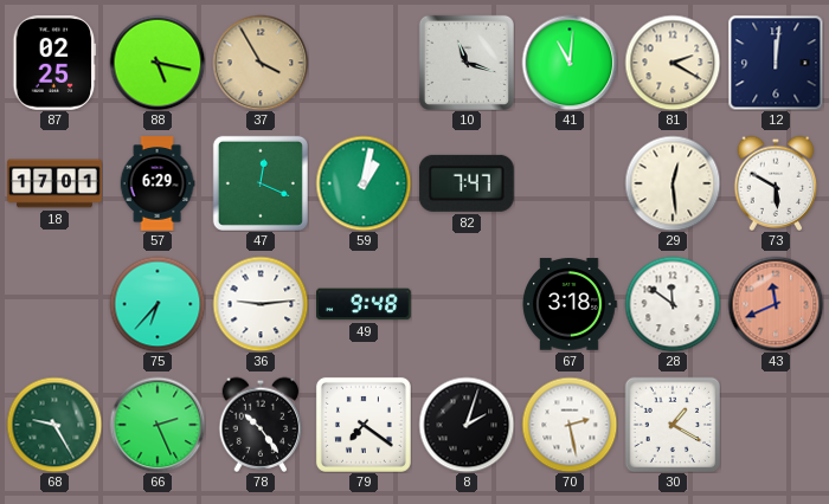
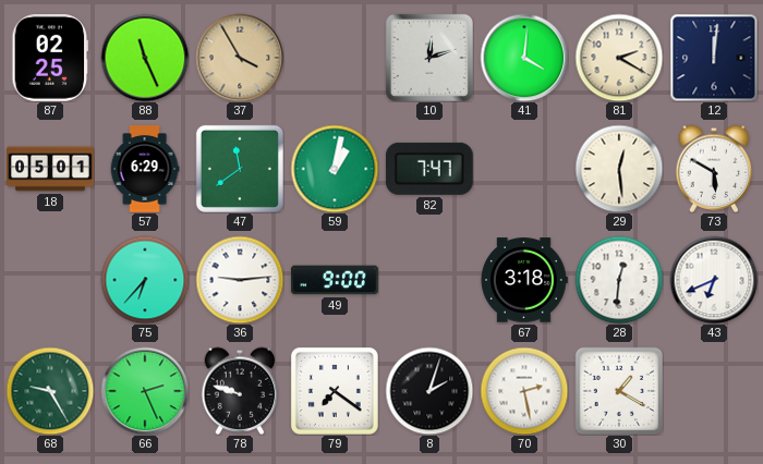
88: 5:17 -> 11:26
10: 11:18 -> 12:12
41: 11:01 -> 4:01
18: 17:01 -> 05:01
47: 12:19 -> 11:39
49: 9:48 -> 9:00
28: 11:51 -> 12:31
43: 11:41 -> 6:41
43 dial: salmon -> white
78: 10:24 -> 9:48
